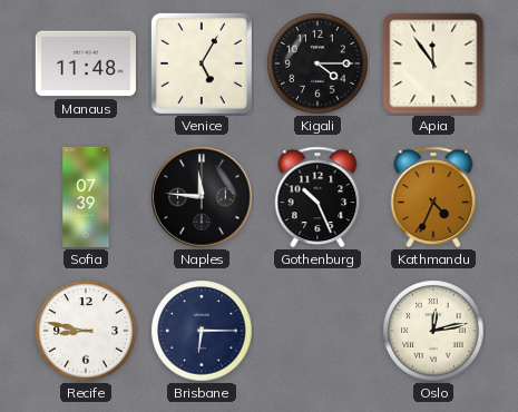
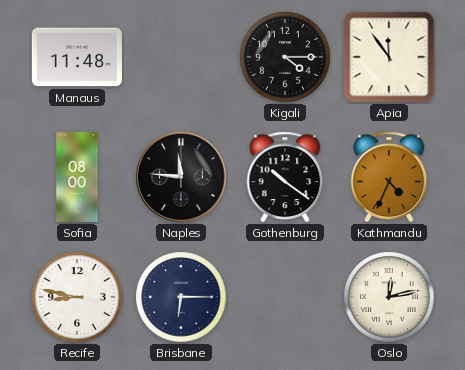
Venice: 5:05 -> none
Sofia: 07:39 -> 08:00
Gothenburg: 10:26 -> 10:21
